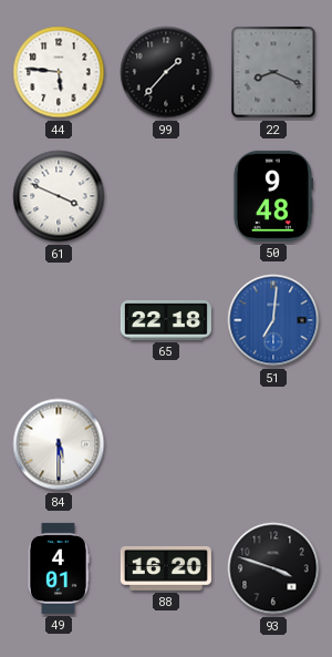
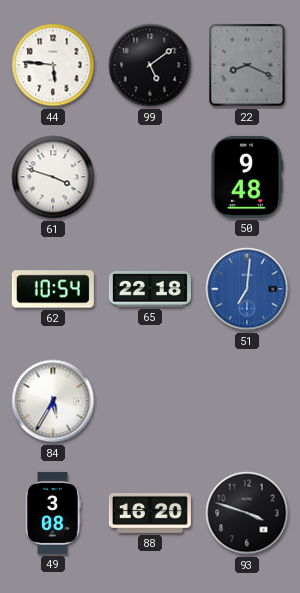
99: 1:37 -> 5:09
61: 3:49 -> 3:48
62: none -> 10:54
84: 5:30 -> 5:35
49: 4:01 -> 3:08
